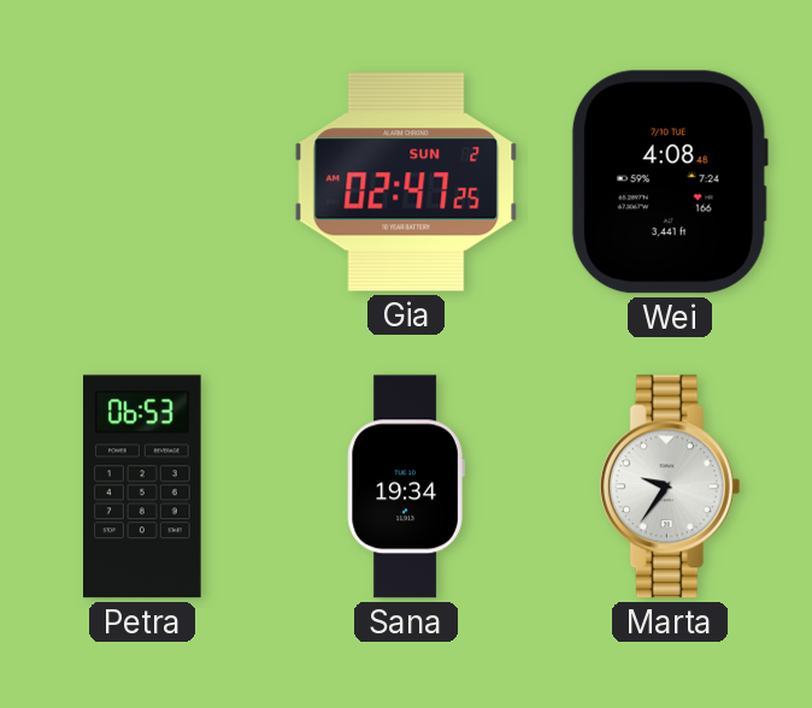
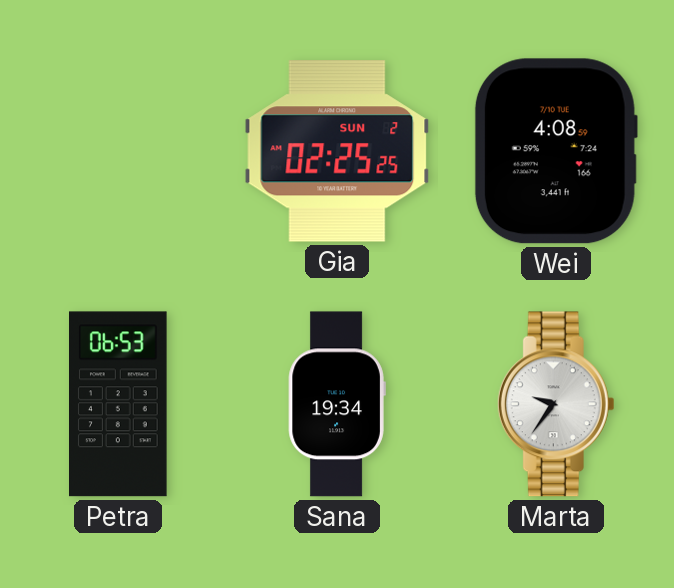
Gia: 02:47 -> 02:25
Wei: 4:08:48 -> 4:08:59
